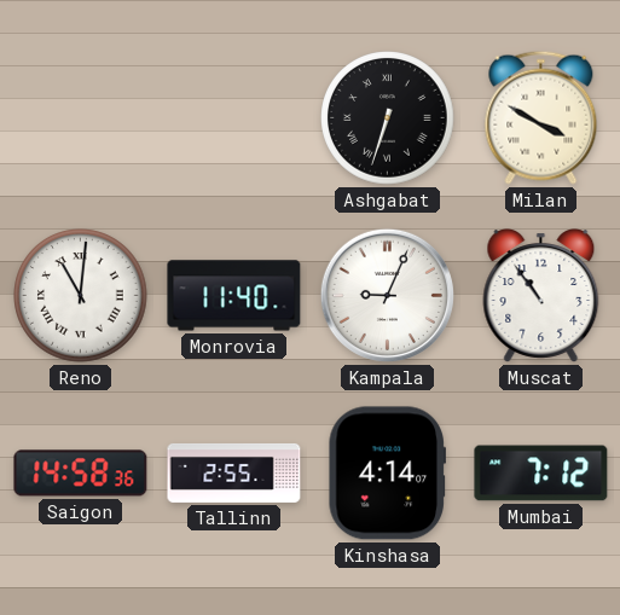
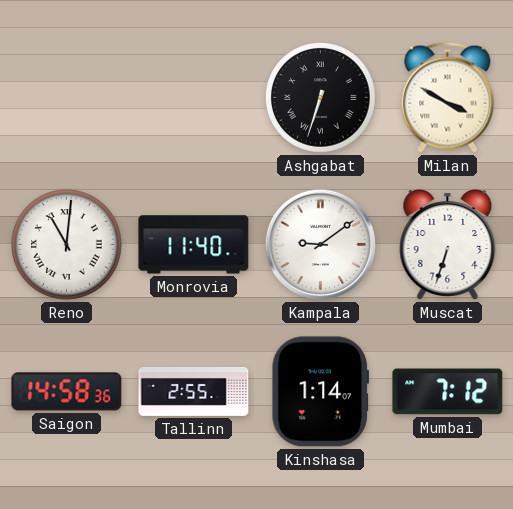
Kampala: 9:04 -> 9:09
Muscat: 10:54 -> 6:33
Kinshasa: 4:14 -> 1:14
